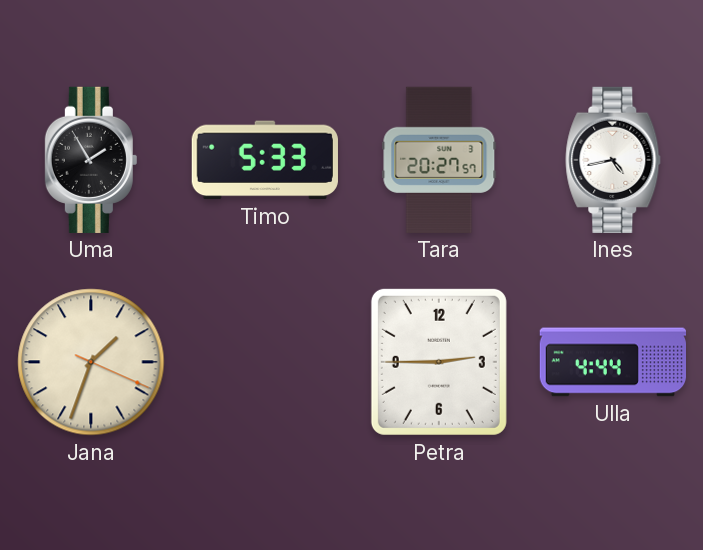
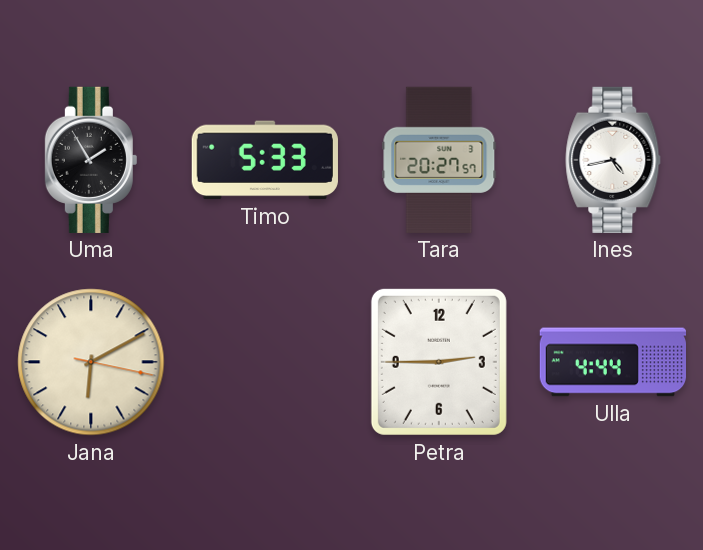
Jana: 1:33 -> 6:10
